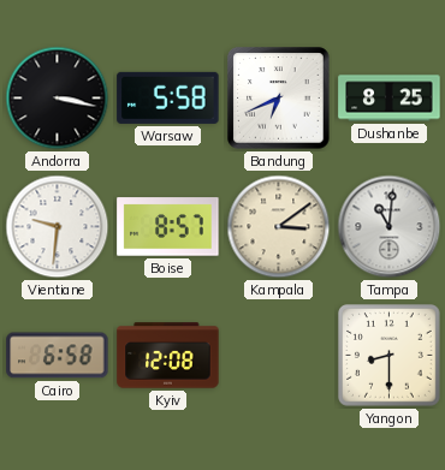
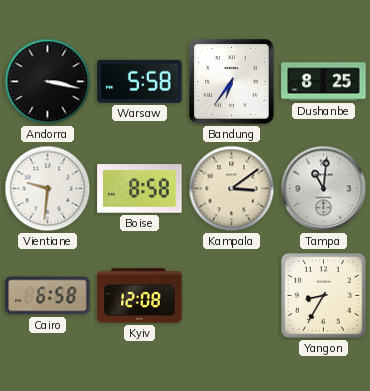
Bandung: 6:41 -> 6:36
Boise: 8:57 -> 8:58
Yangon: 8:30 -> 8:35
